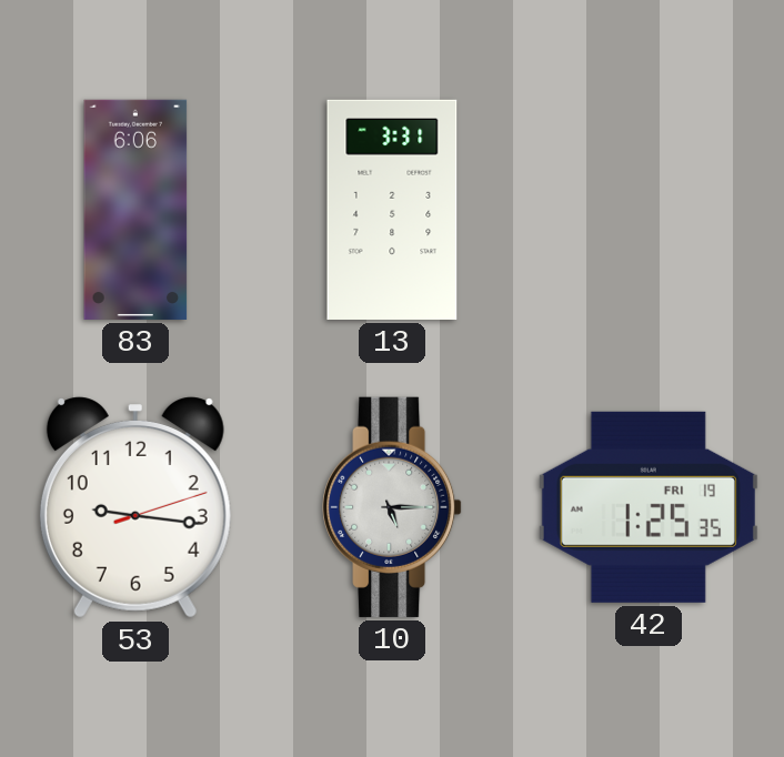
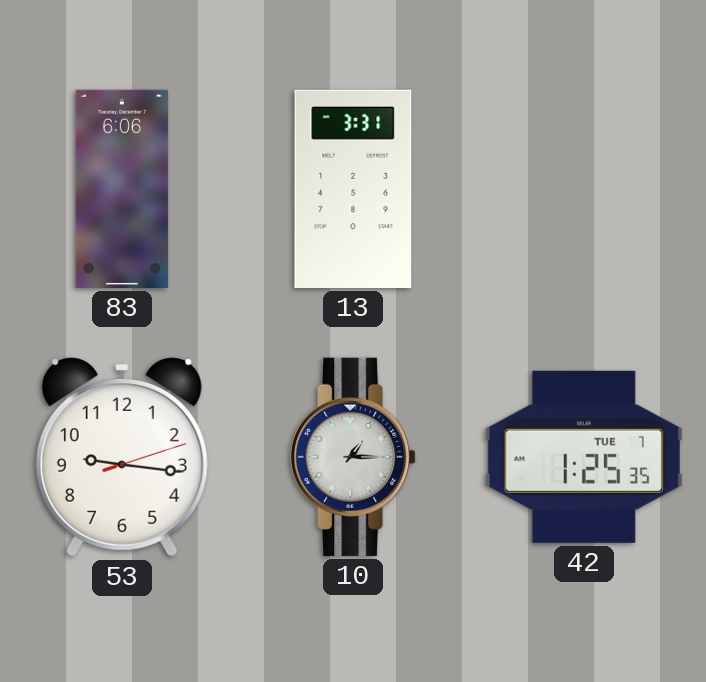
10: 5:15 -> 1:15
42 date: FRI 19 -> TUE 7
